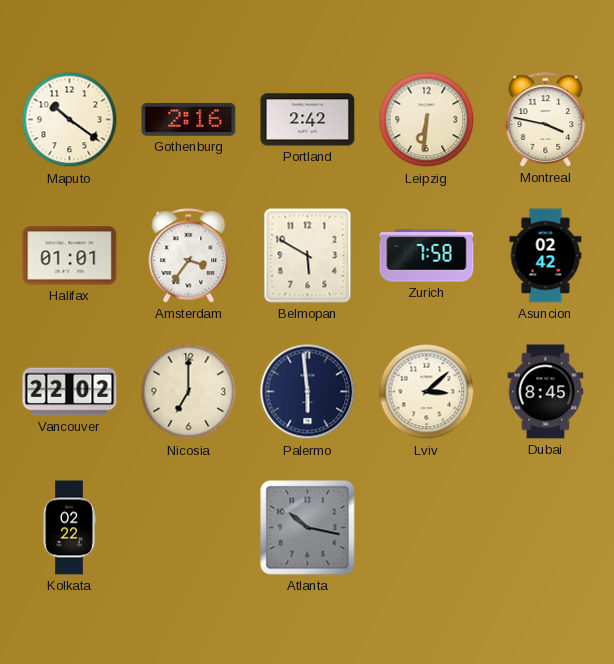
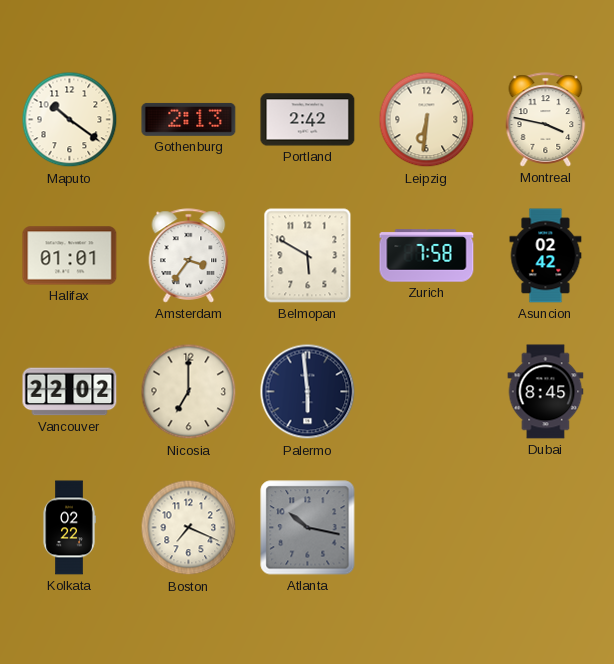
Gothenburg: 2:16 -> 2:13
Lviv: 3:08 -> none
Boston: none -> 7:19
